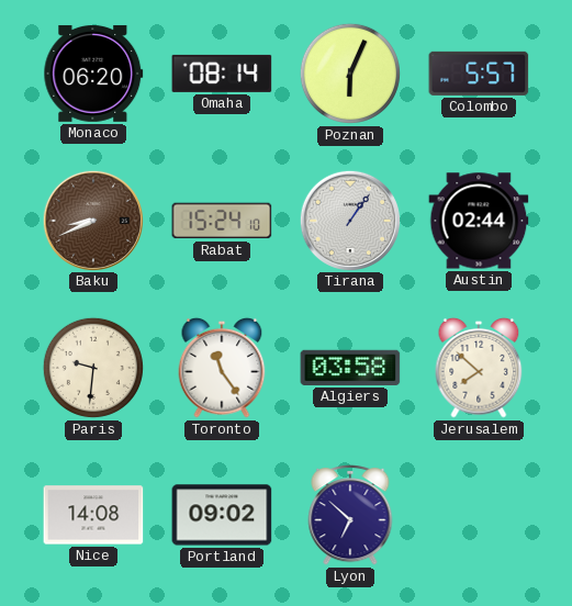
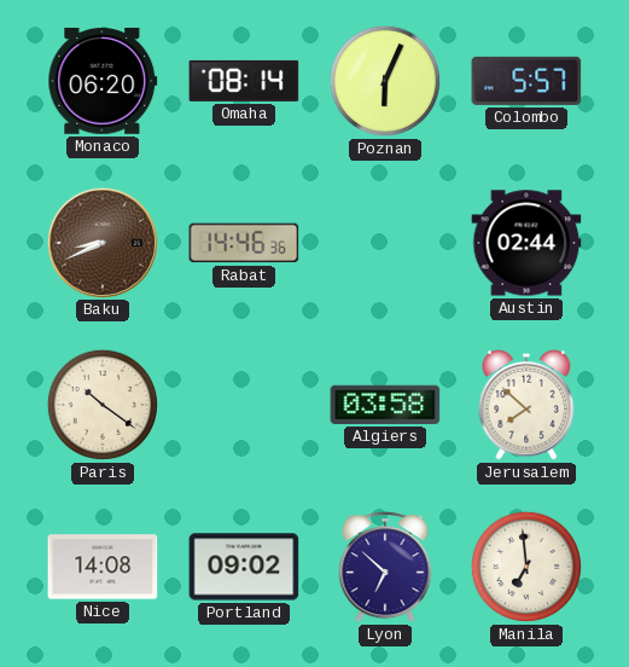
Rabat: 15:24 -> 14:46
Tirana: 1:06 -> none
Paris: 9:31 -> 10:21
Toronto: 11:24 -> none
Manila: none -> 6:59
